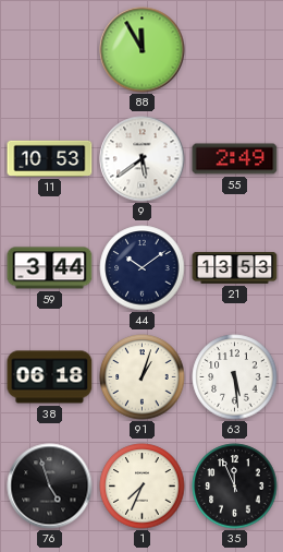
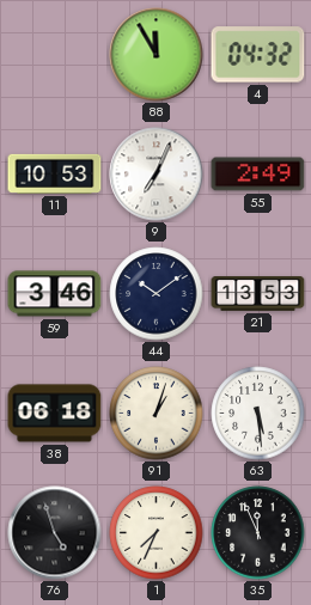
4: none -> 04:32
9: 5:39 -> 7:04
59: 3:44 -> 3:46
